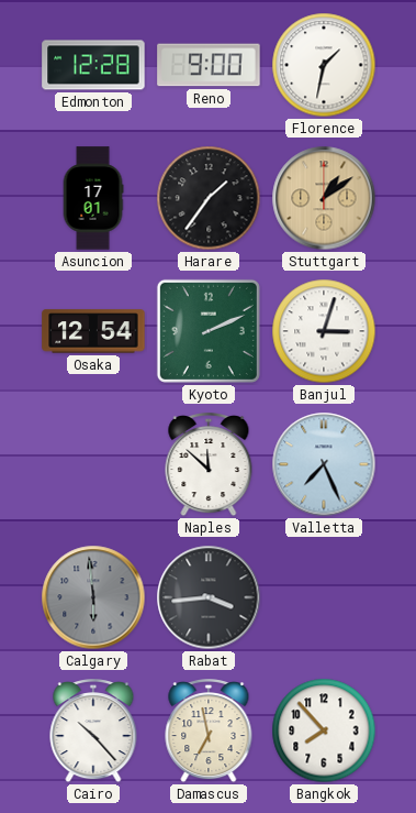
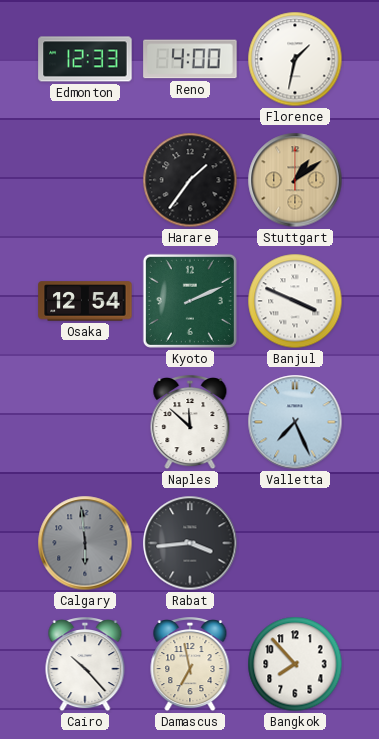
Edmonton: 12:28 -> 12:33
Reno: 9:00 -> 4:00
Asuncion: 17:01 -> none
Banjul: 3:03 -> 3:49
